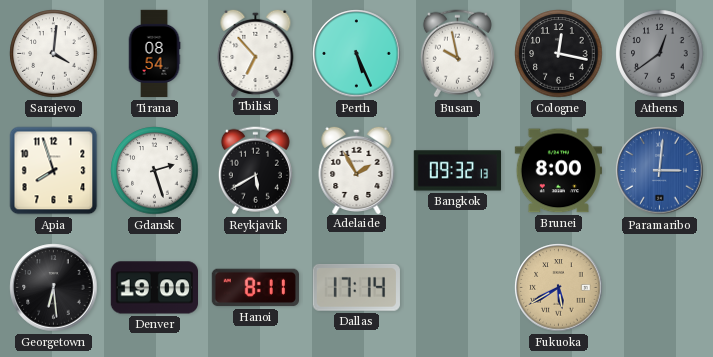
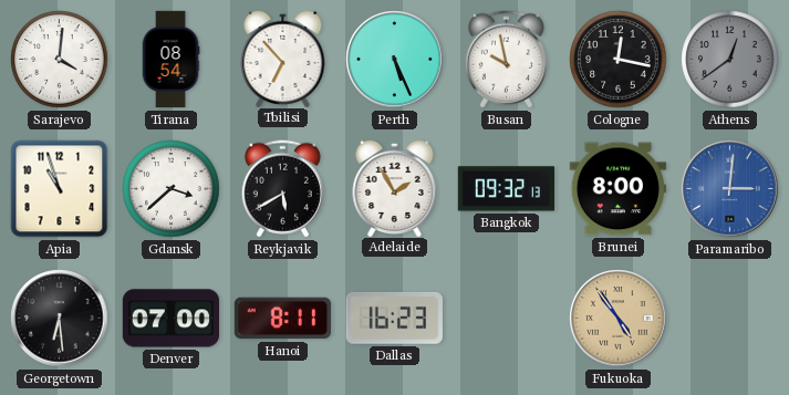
Apia: 7:57 -> 10:57
Gdansk: 2:27 -> 3:38
Denver: 19:00 -> 07:00
Dallas: 17:14 -> 16:23
Fukuoka: 5:40 -> 4:54
